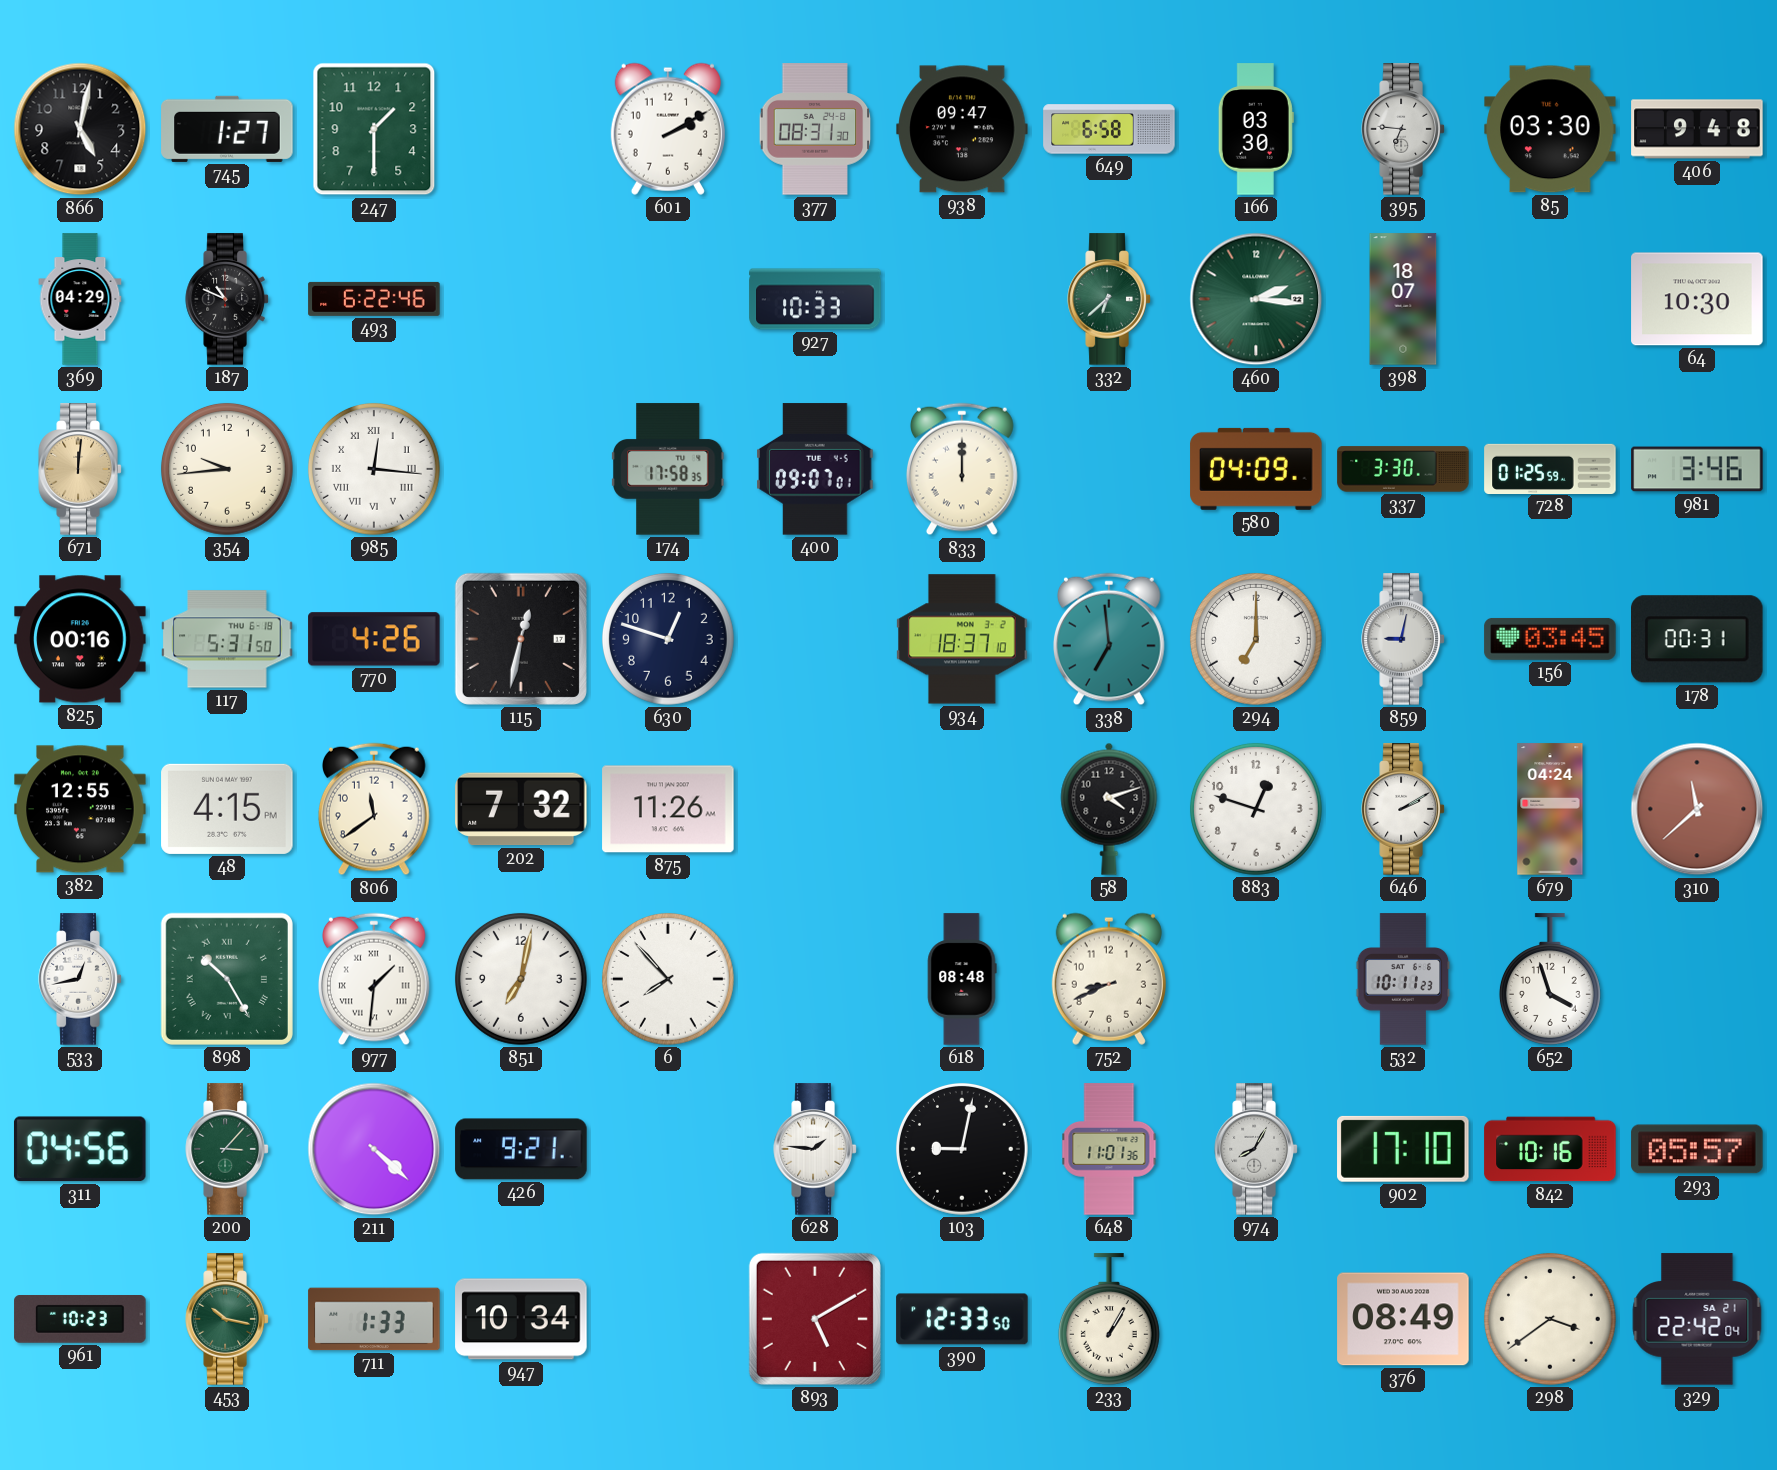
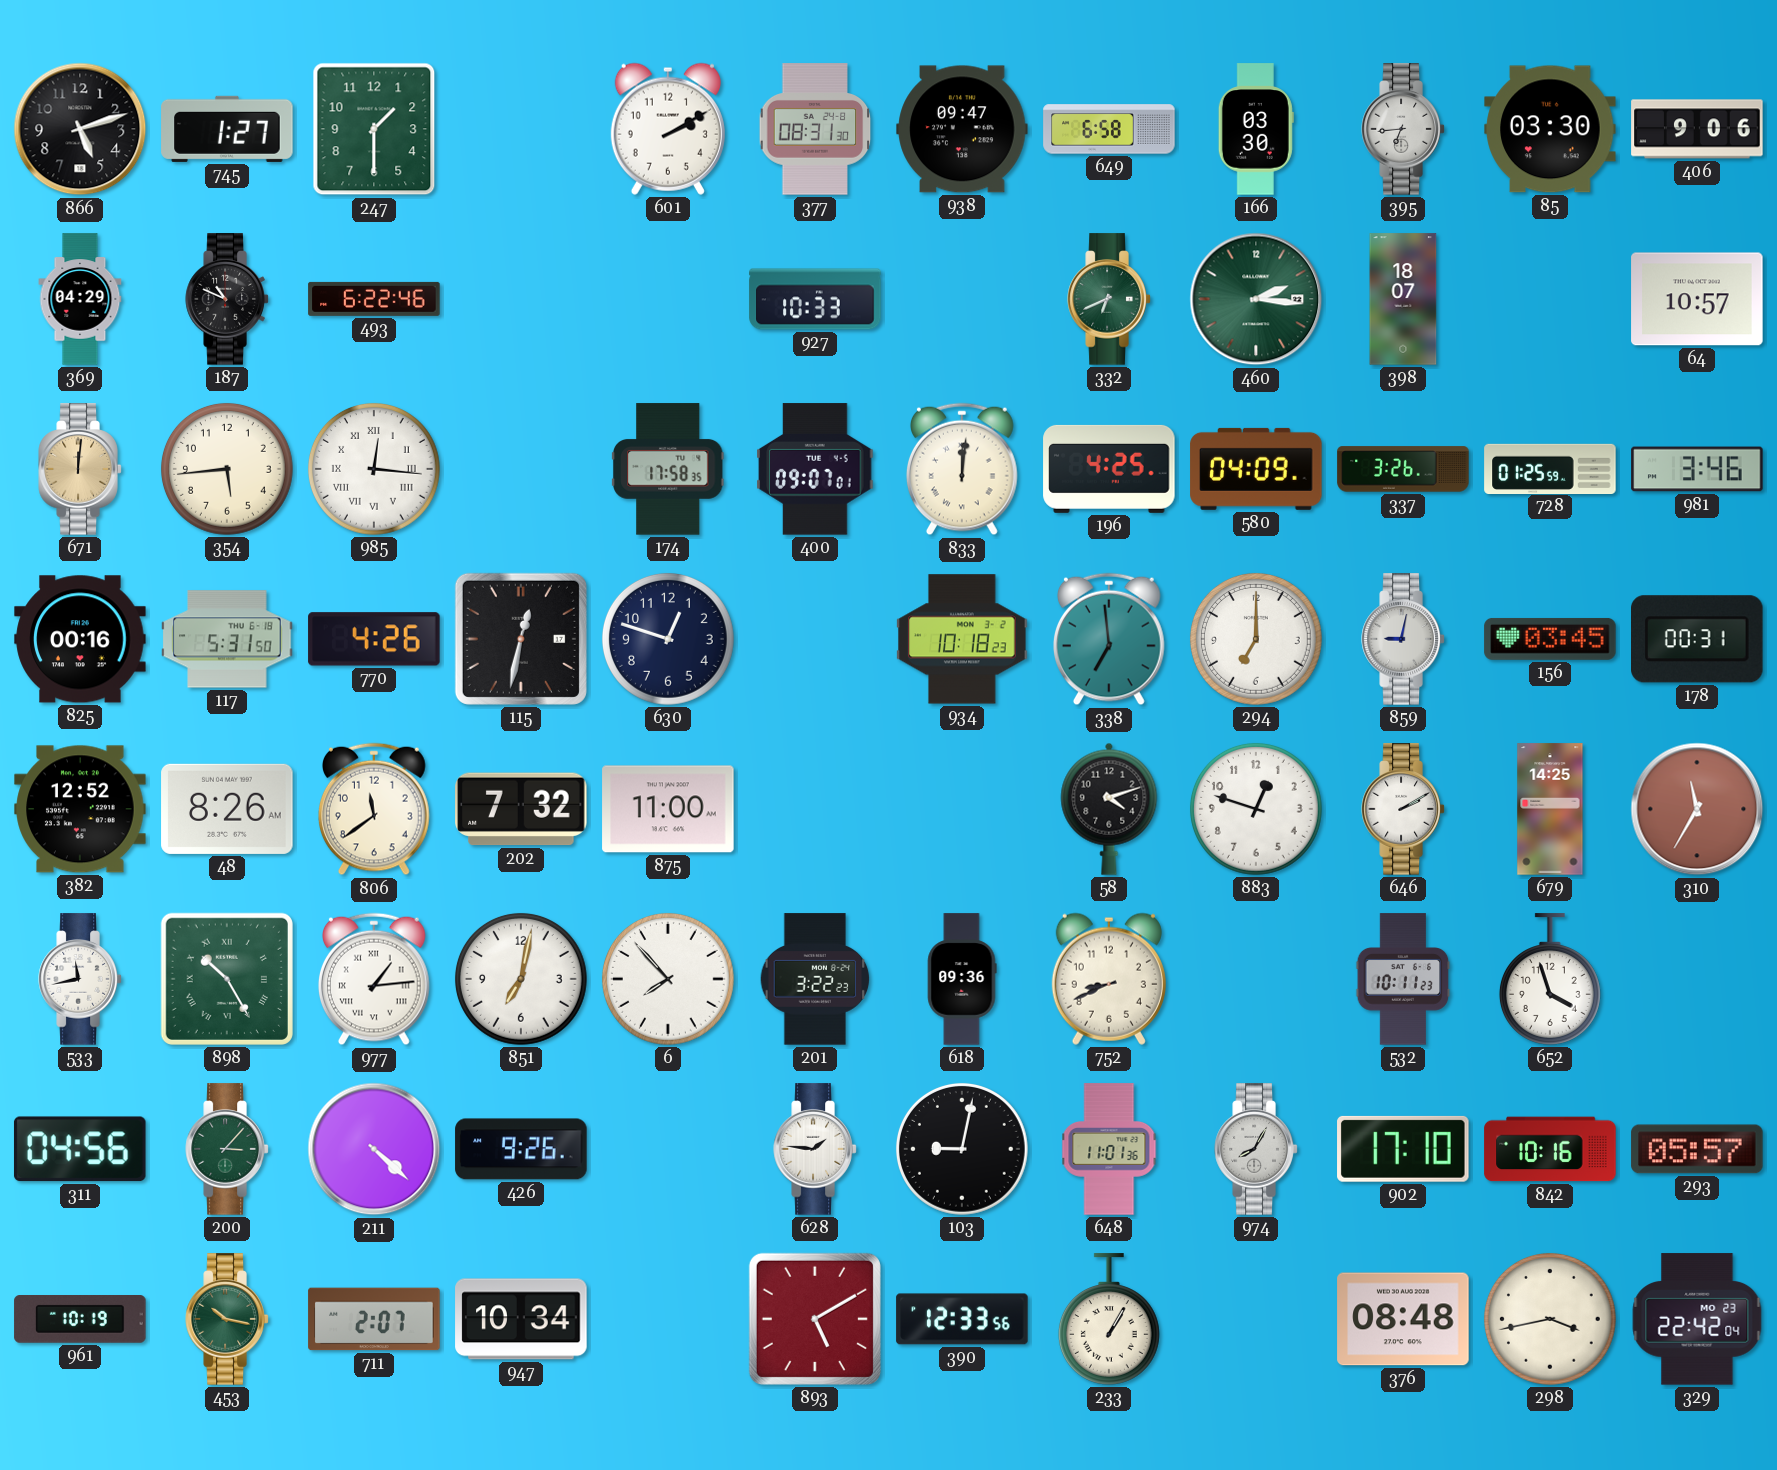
866: 5:02 -> 5:12
395: 6:46 -> 6:44
406: 9:48 -> 9:06
332: 6:38 -> 6:41
64: 10:30 -> 10:57
354: 9:44 -> 5:44
833: 12:00 -> 12:01
196: none -> 4:25
337: 3:30 -> 3:26
934: 18:37 -> 10:18
382: 12:55 -> 12:52
48: 4:15 -> 8:26
875: 11:26 -> 11:00
679: 04:24 -> 14:25
310: 11:38 -> 11:35
533: 12:43 -> 11:43
977: 1:31 -> 1:14
201: none -> 3:22
618: 08:48 -> 09:36
426: 9:21 -> 9:26
961: 10:23 -> 10:19
711: 1:33 -> 2:07
390: 12:33:50 -> 12:33:56
376: 08:49 -> 08:48
298: 3:39 -> 3:43
329 date: SA 21 -> MO 23
